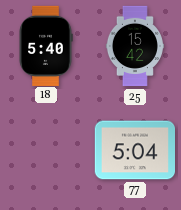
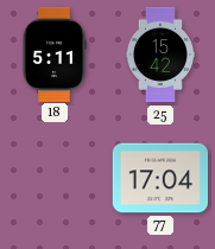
18: 5:40 -> 5:11
77: 5:04 -> 17:04
